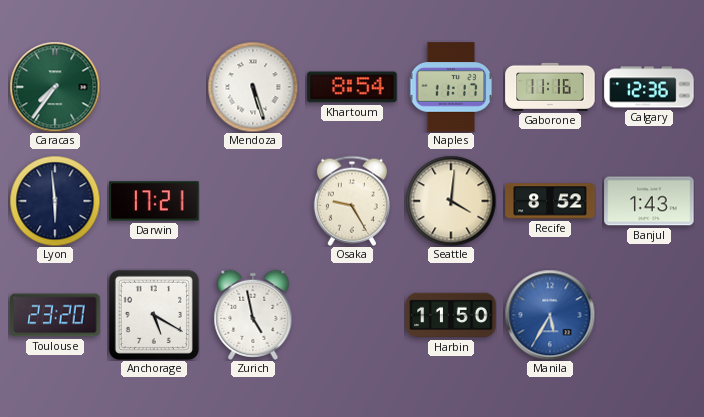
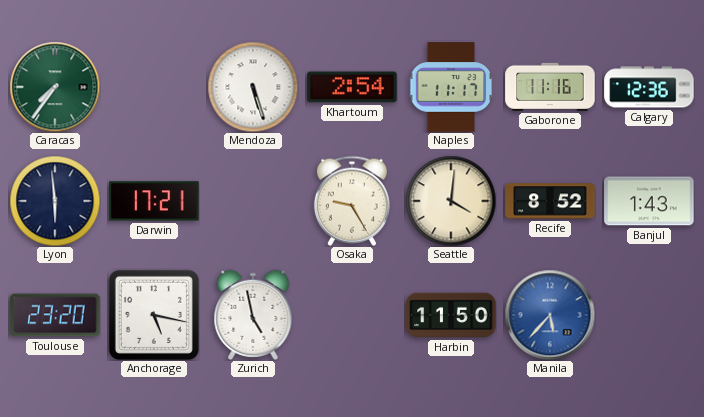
Khartoum: 8:54 -> 2:54
Anchorage: 5:20 -> 5:17
Manila: 5:35 -> 5:37
